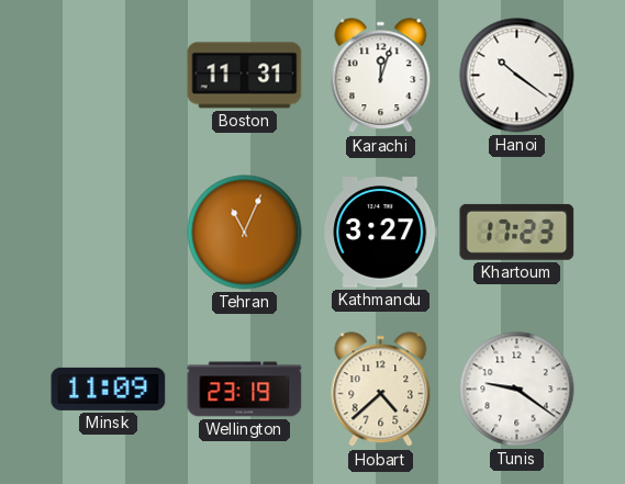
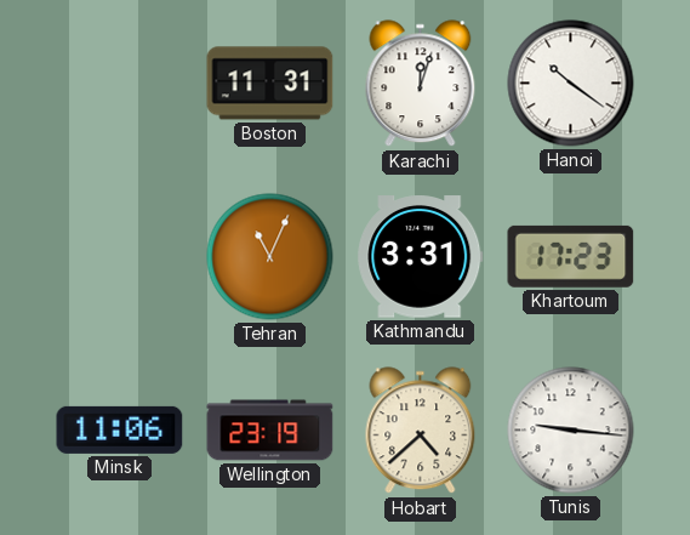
Kathmandu: 3:27 -> 3:31
Minsk: 11:09 -> 11:06
Tunis: 9:21 -> 9:16
